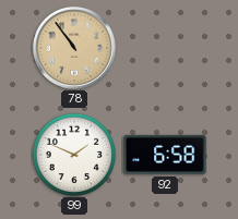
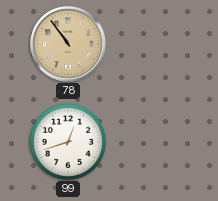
99: 1:49 -> 12:42
92: 6:58 -> none
